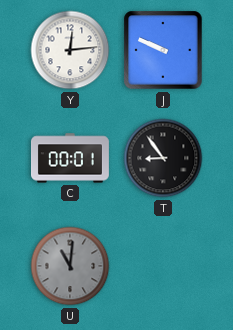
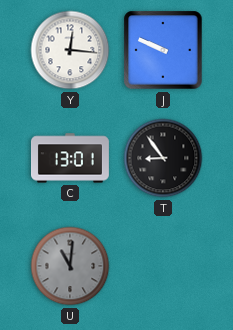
Y: 12:14 -> 12:16
C: 00:01 -> 13:01
